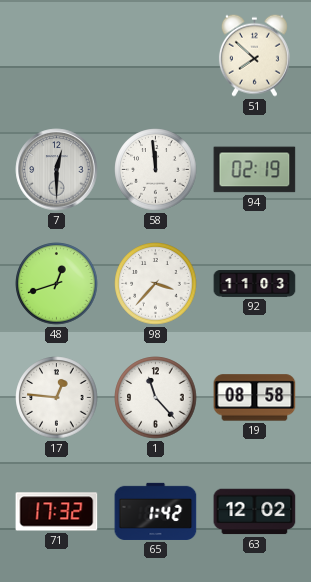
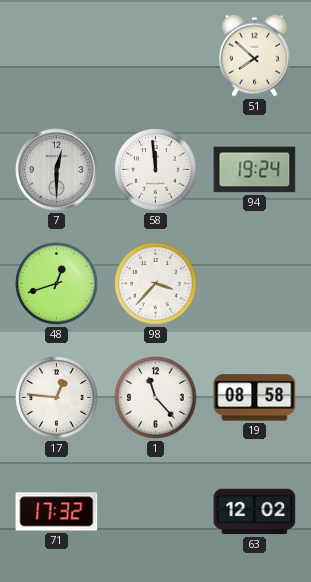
94: 02:19 -> 19:24
92: 11:03 -> none
65: 1:42 -> none
